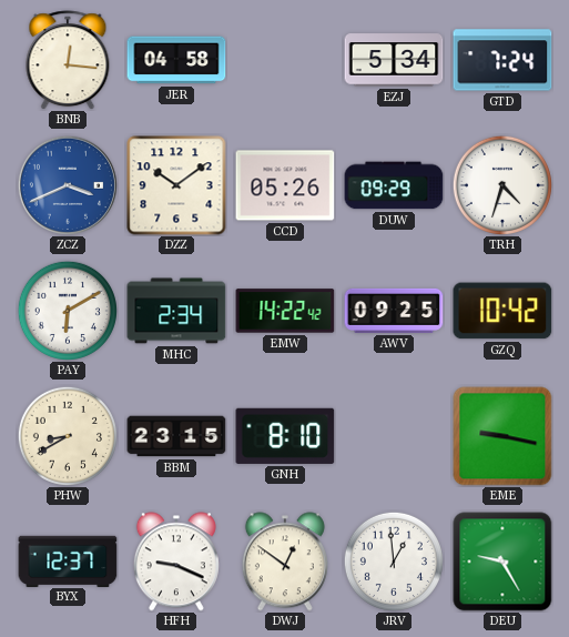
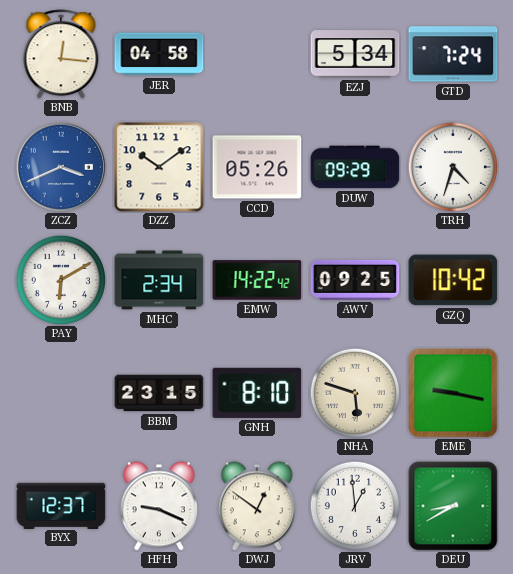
PHW: 8:40 -> none
NHA: none -> 5:48
DEU: 9:25 -> 8:40
